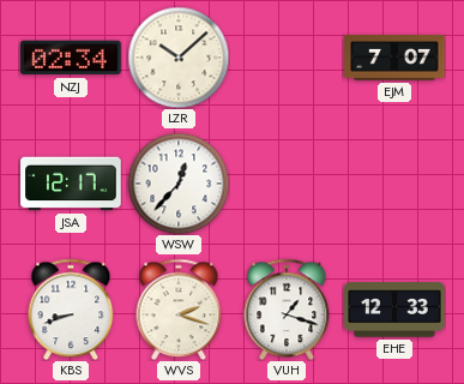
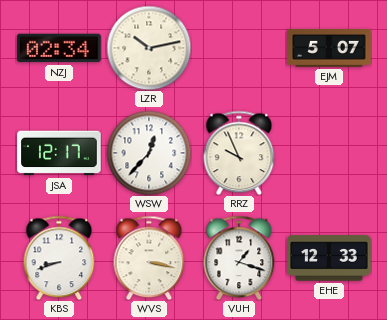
LZR: 10:08 -> 10:13
EJM: 7:07 -> 5:07
RRZ: none -> 9:56
WVS: 2:18 -> 3:17
